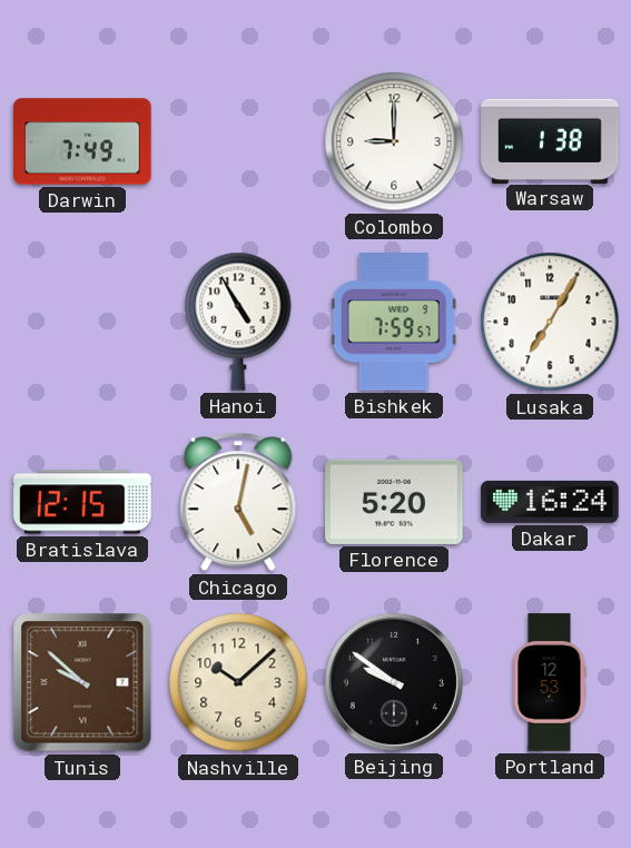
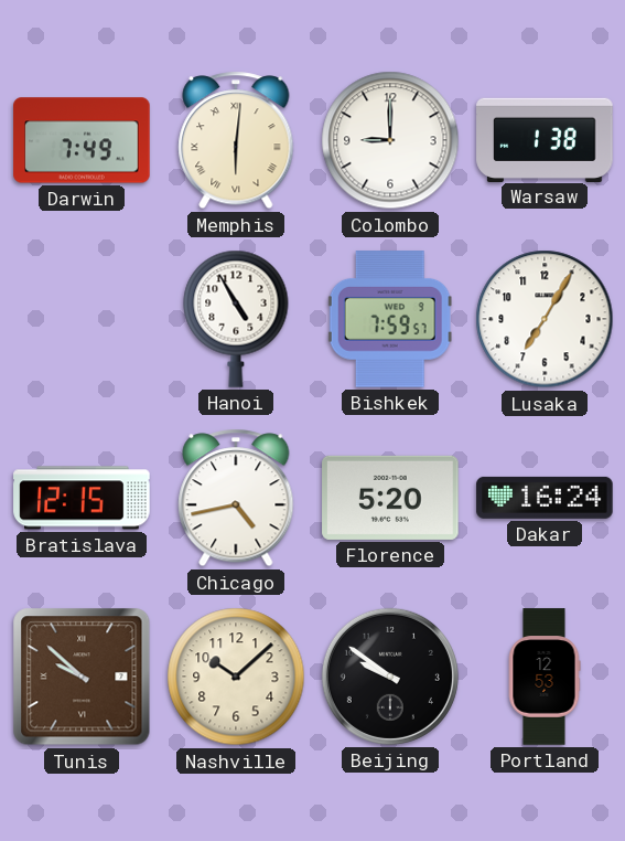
Memphis: none -> 6:01
Chicago: 5:02 -> 4:43
